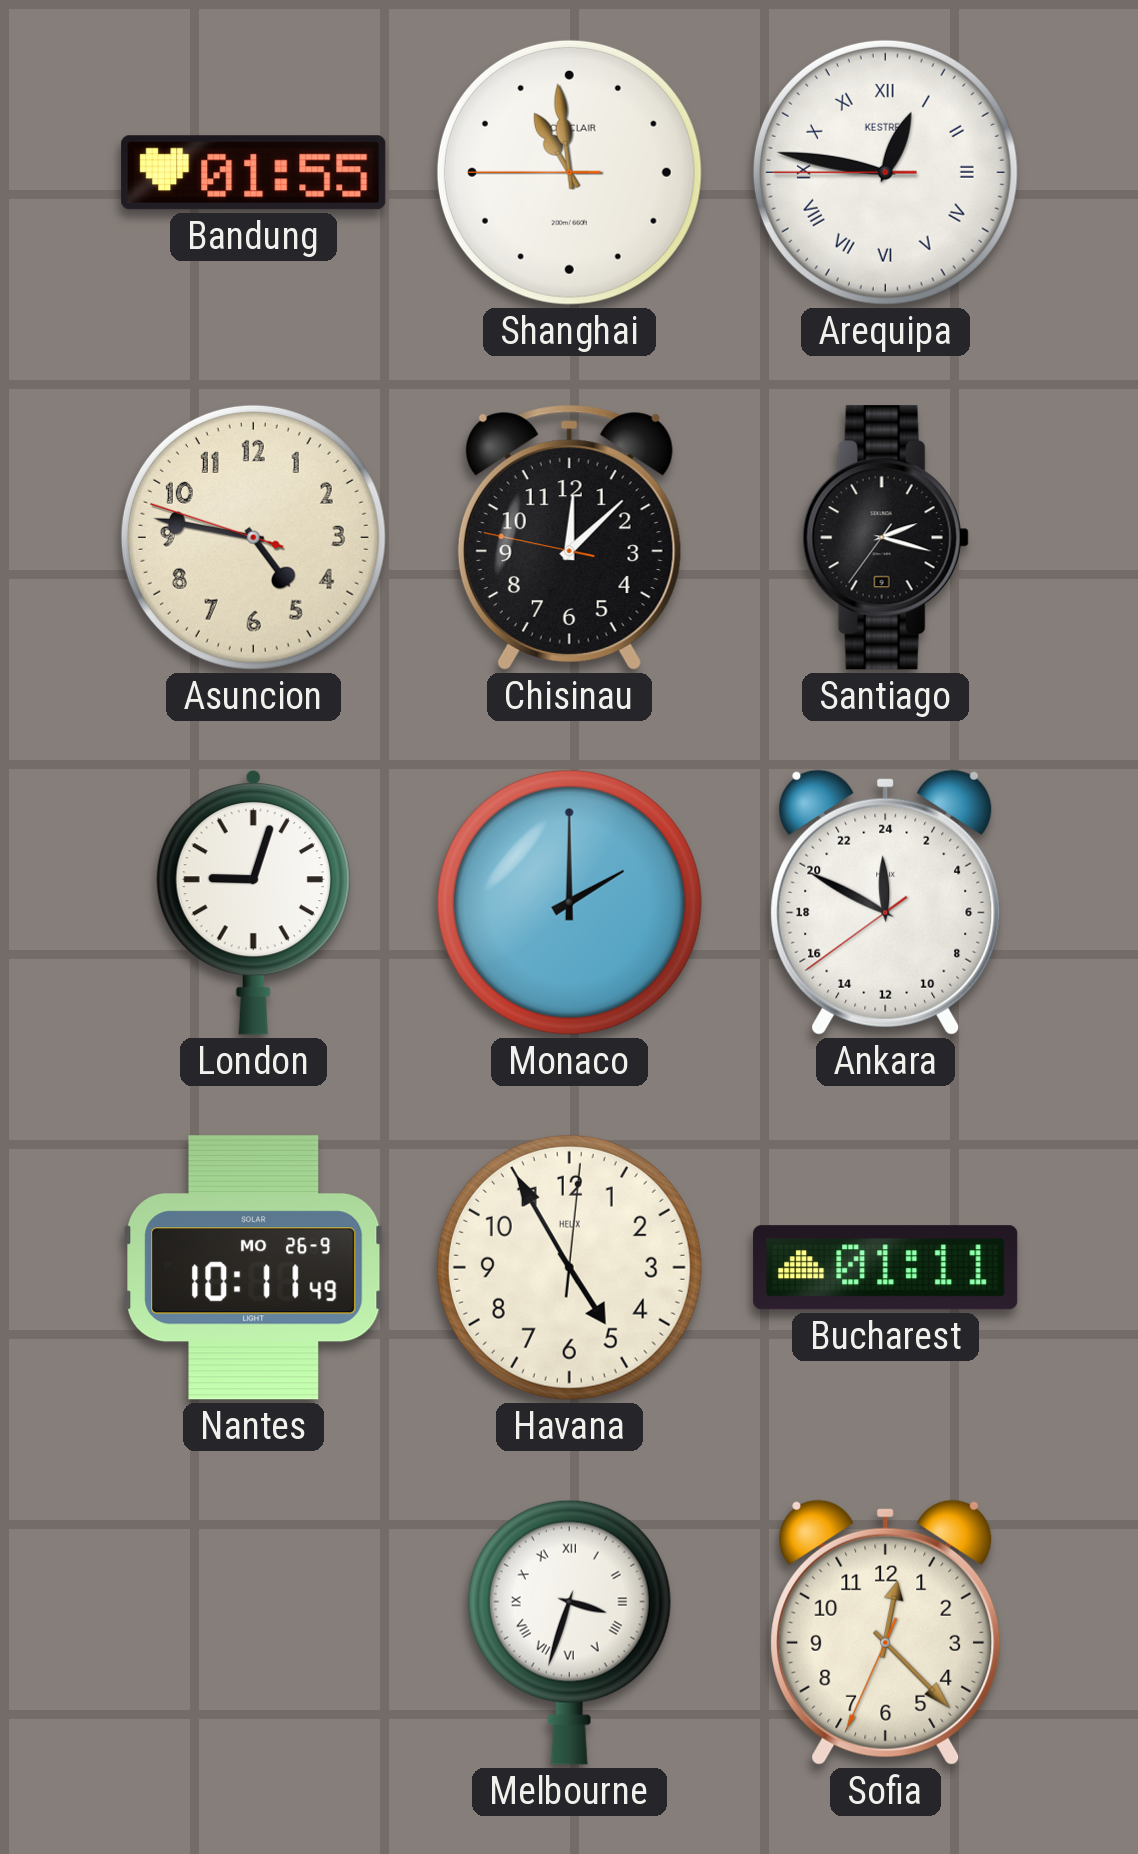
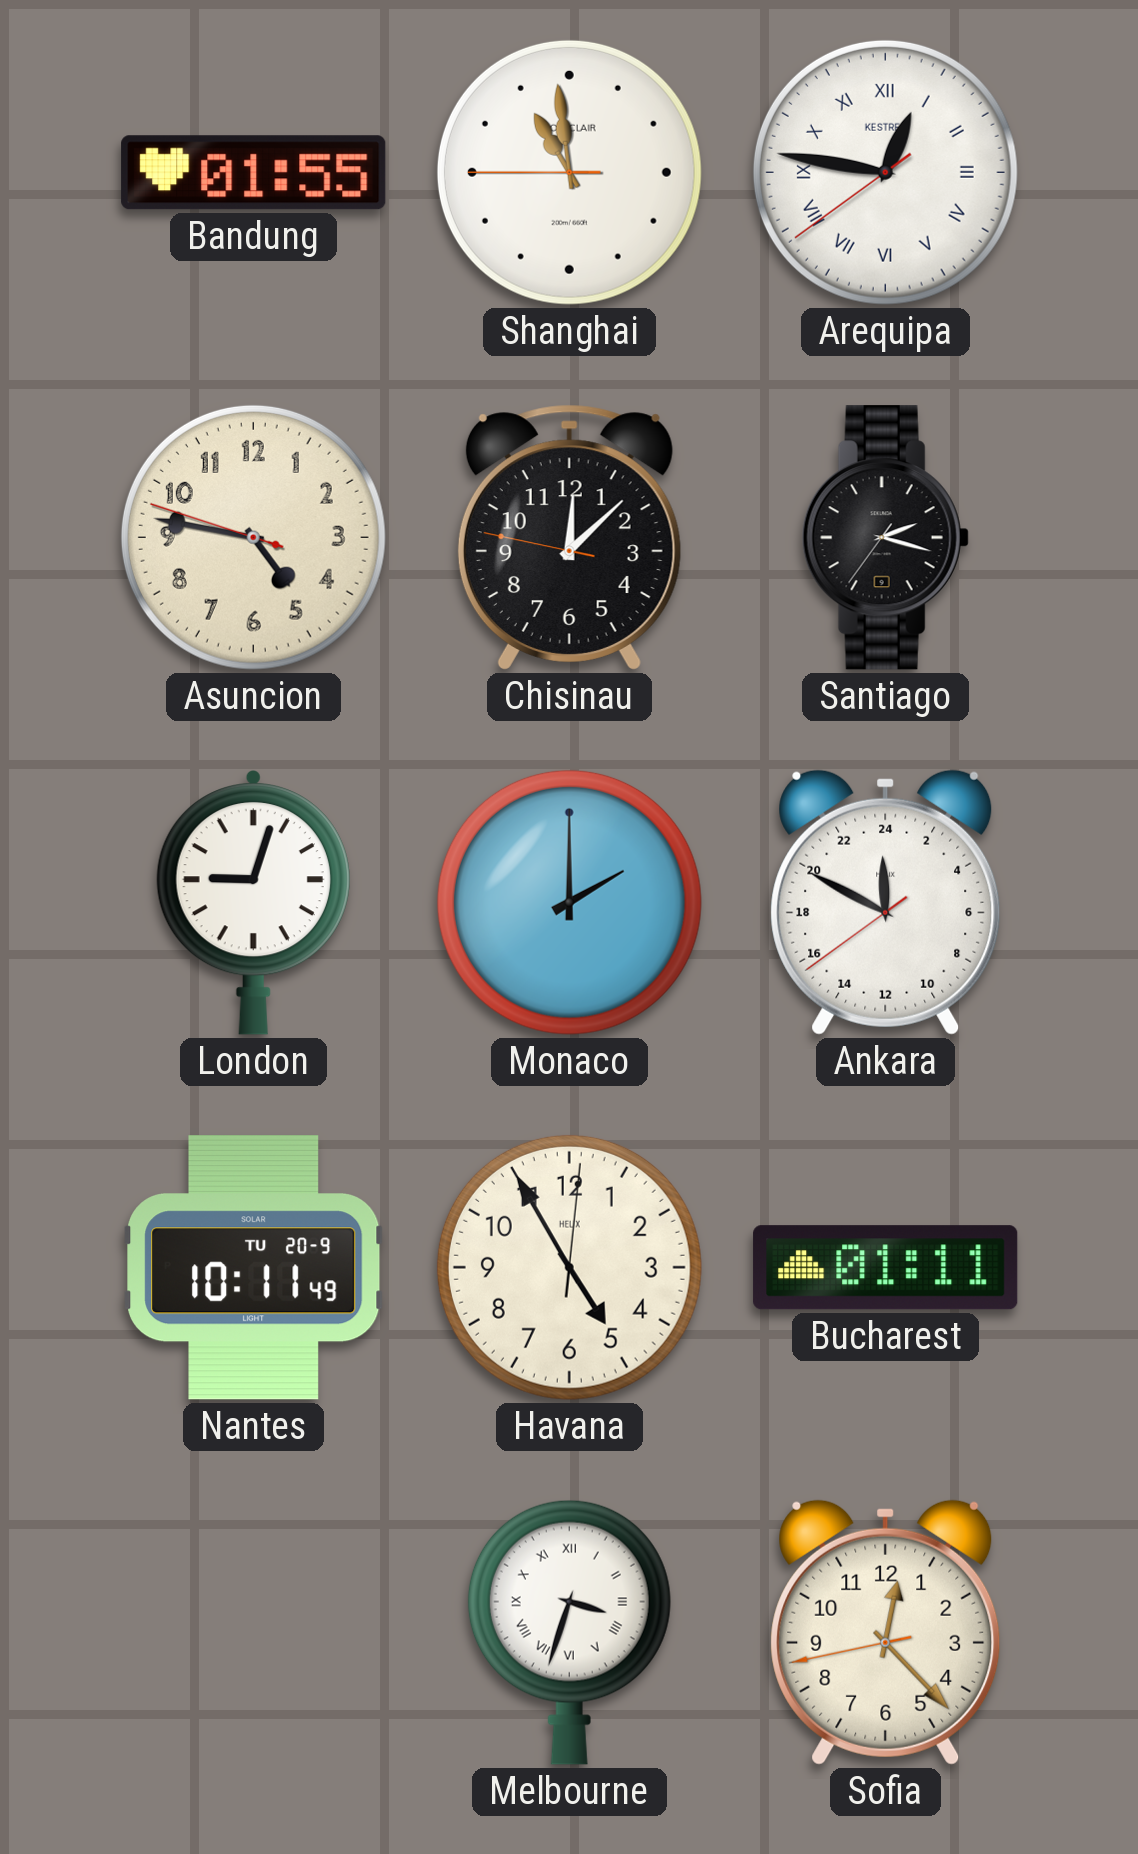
Arequipa: 12:46:45 -> 12:46:39
Nantes date: MO 26-9 -> TU 20-9
Sofia: 12:22:34 -> 12:22:43
